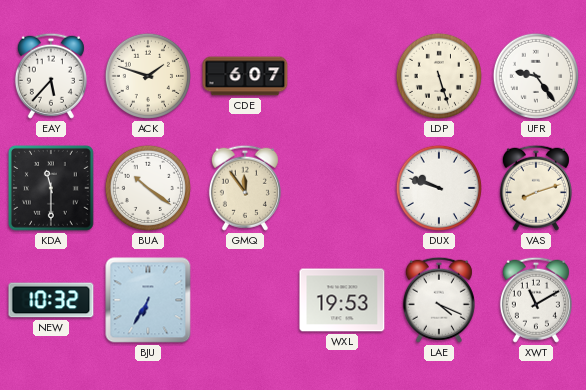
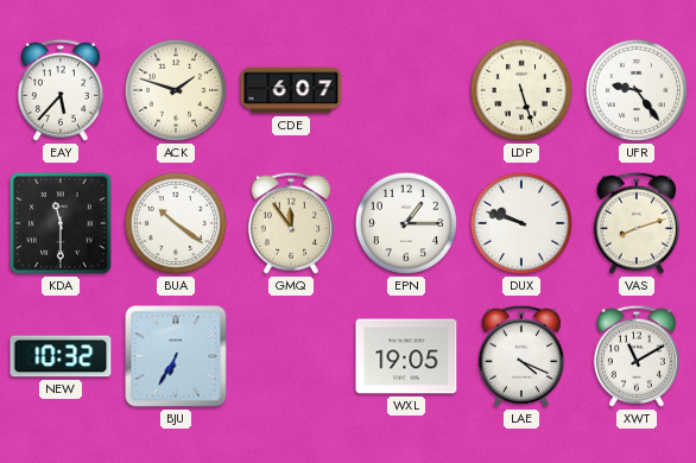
EPN: none -> 1:15
WXL: 19:53 -> 19:05
